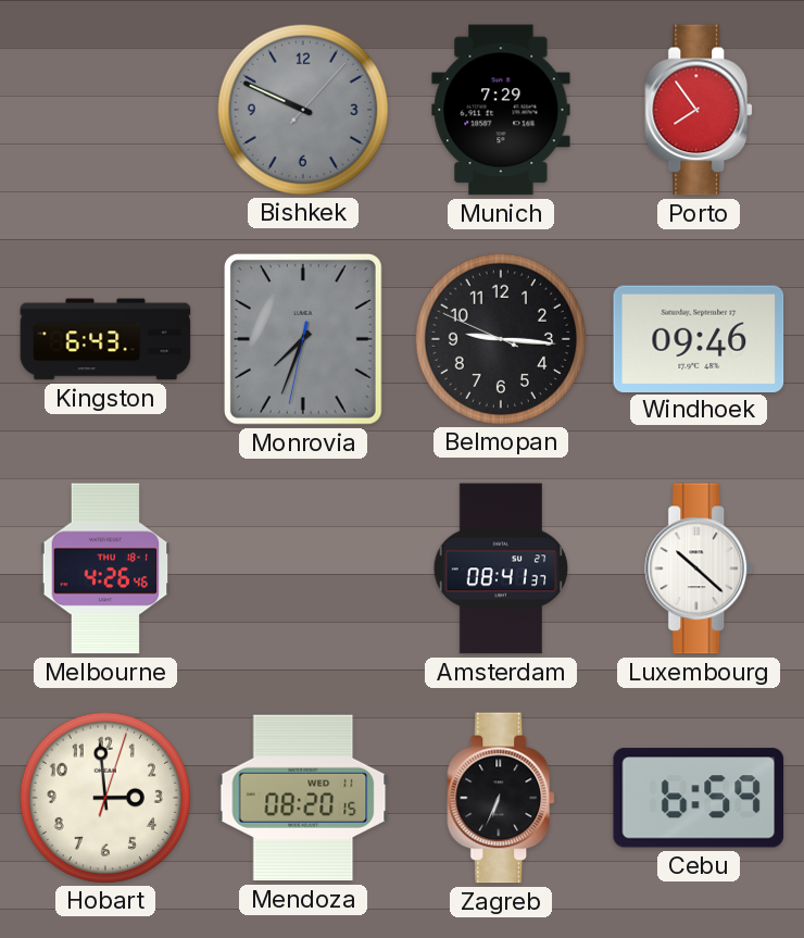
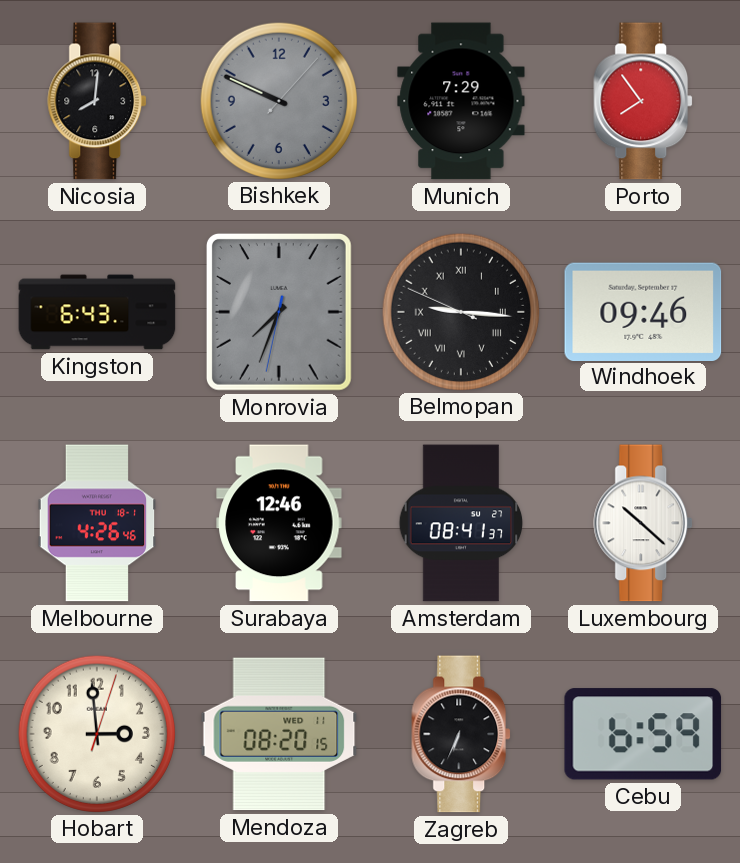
Nicosia: none -> 8:01
Belmopan numerals: Arabic -> Roman
Surabaya: none -> 12:46
